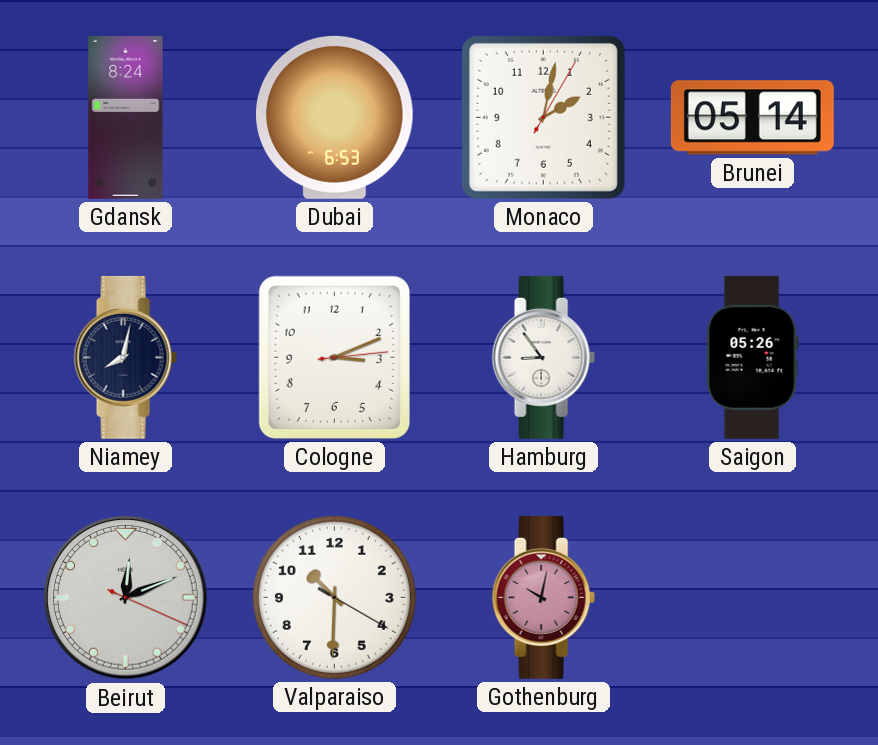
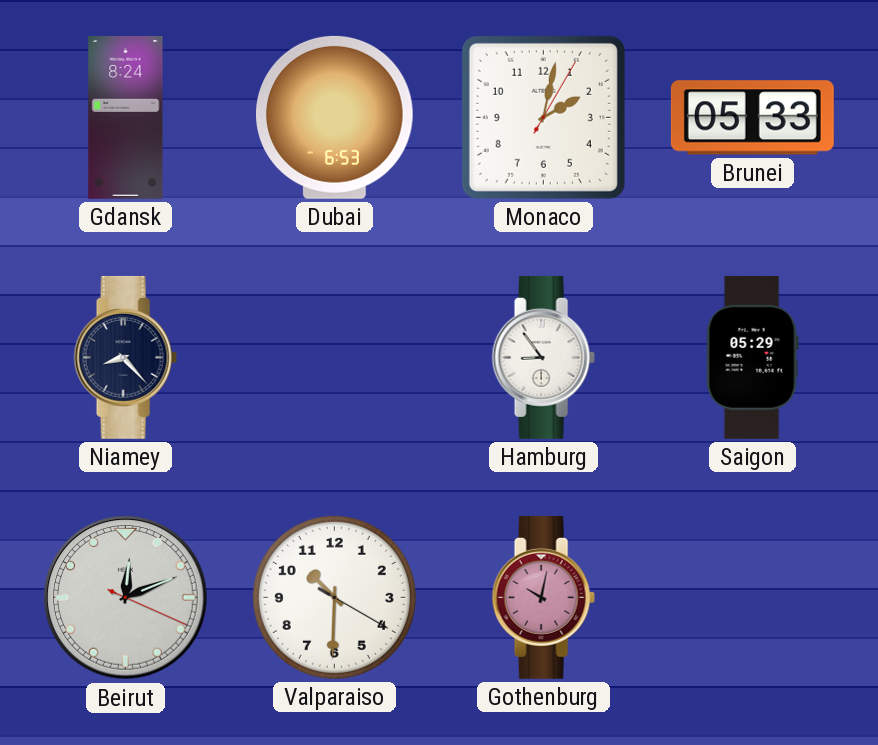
Brunei: 05:14 -> 05:33
Niamey: 8:02 -> 8:23
Cologne: 3:11 -> none
Saigon: 05:26 -> 05:29
